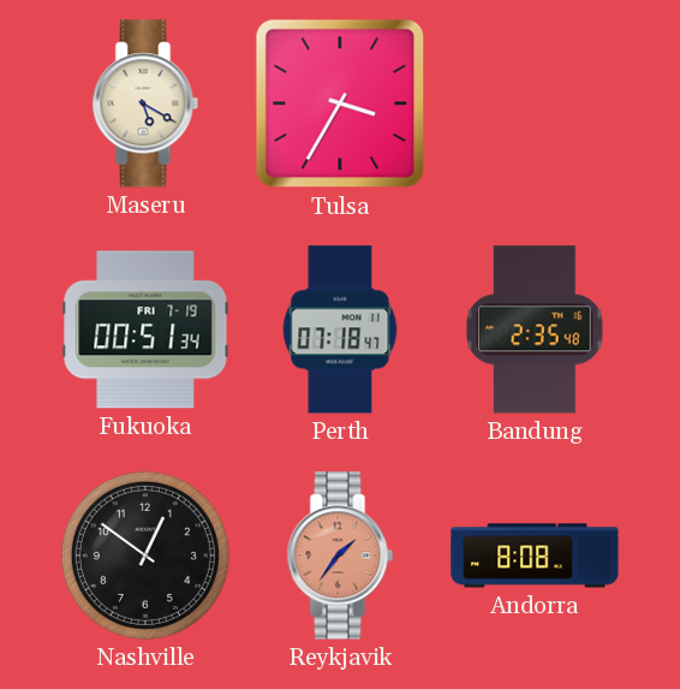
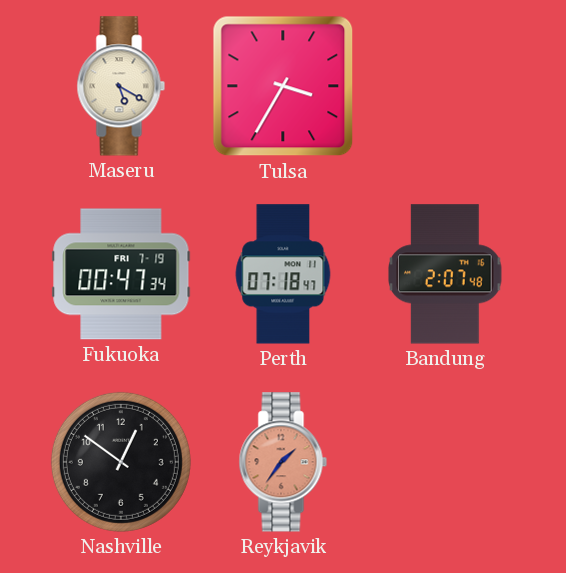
Fukuoka: 00:51 -> 00:47
Bandung: 2:35 -> 2:07
Andorra: 8:08 -> none
